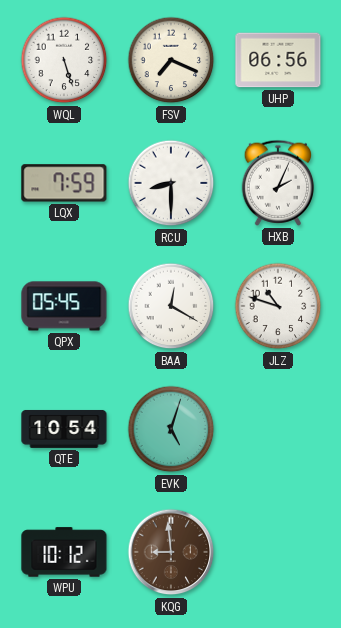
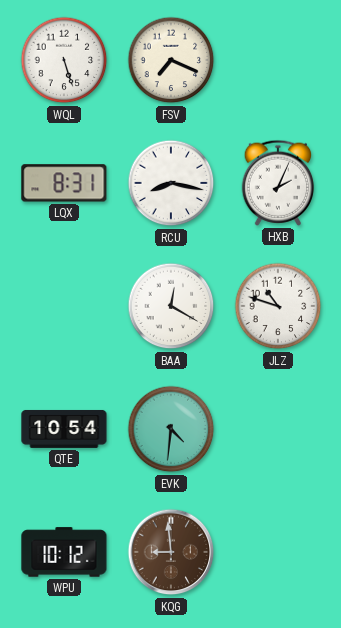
UHP: 06:56 -> none
LQX: 7:59 -> 8:31
RCU: 8:30 -> 8:17
QPX: 05:45 -> none
EVK: 5:03 -> 4:31
